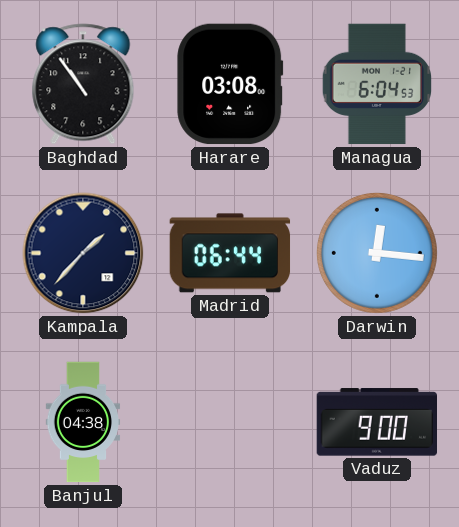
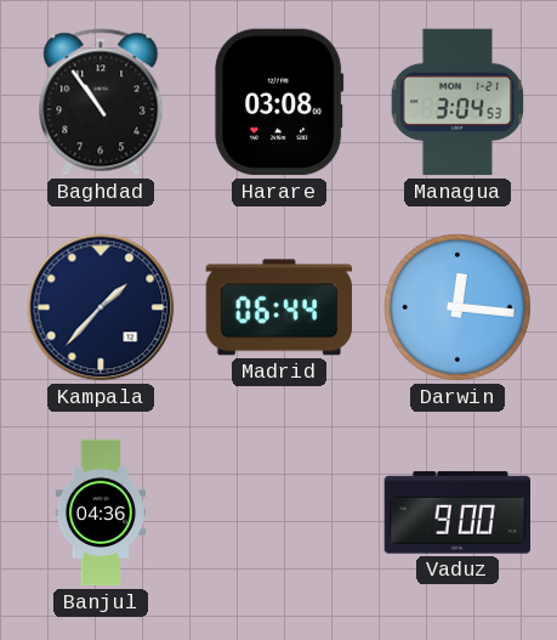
Managua: 6:04 -> 3:04
Banjul: 04:38 -> 04:36
